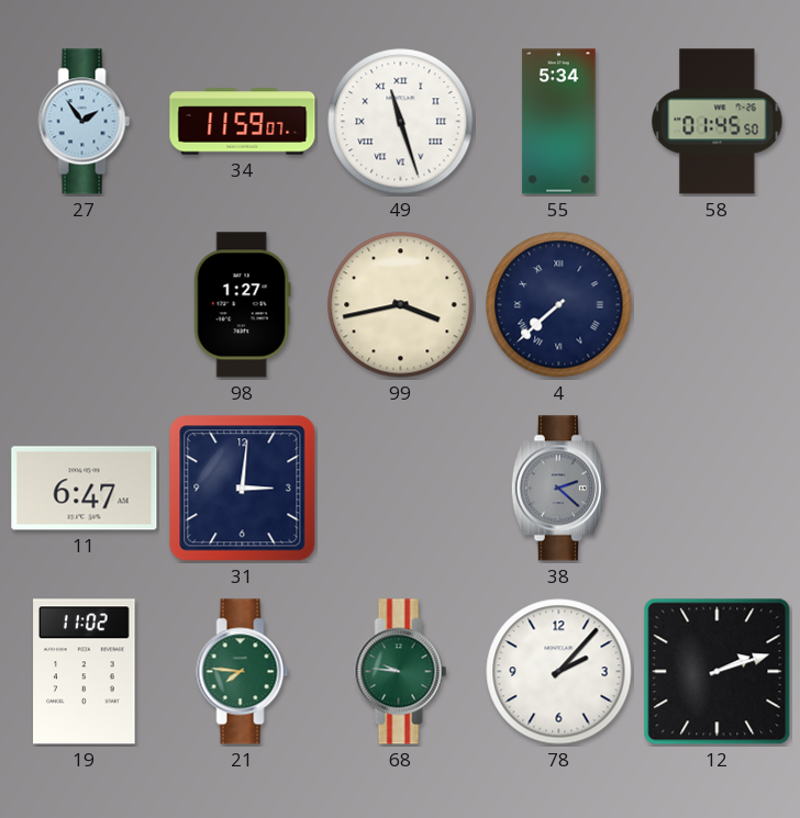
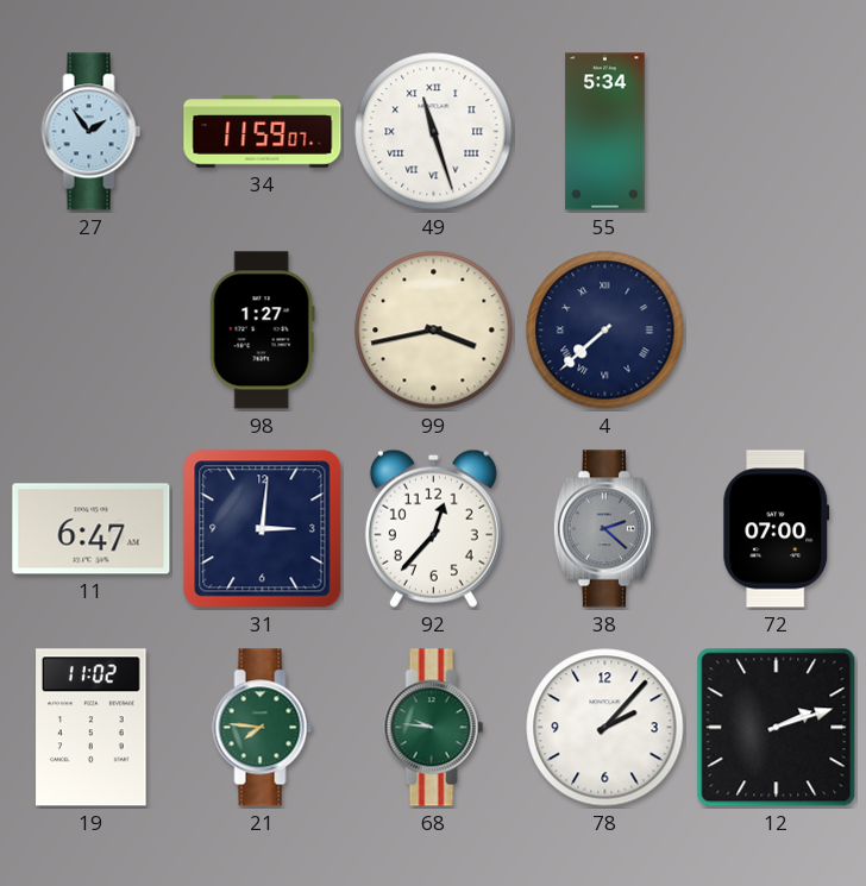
58: 01:45 -> none
92: none -> 12:37
72: none -> 07:00
